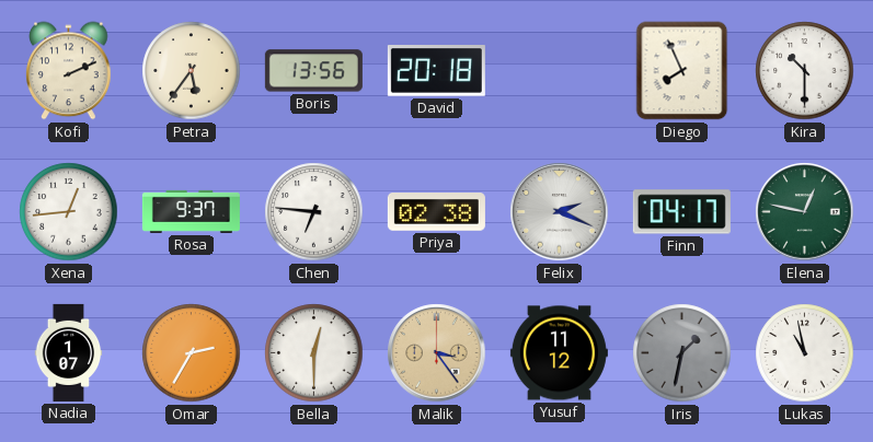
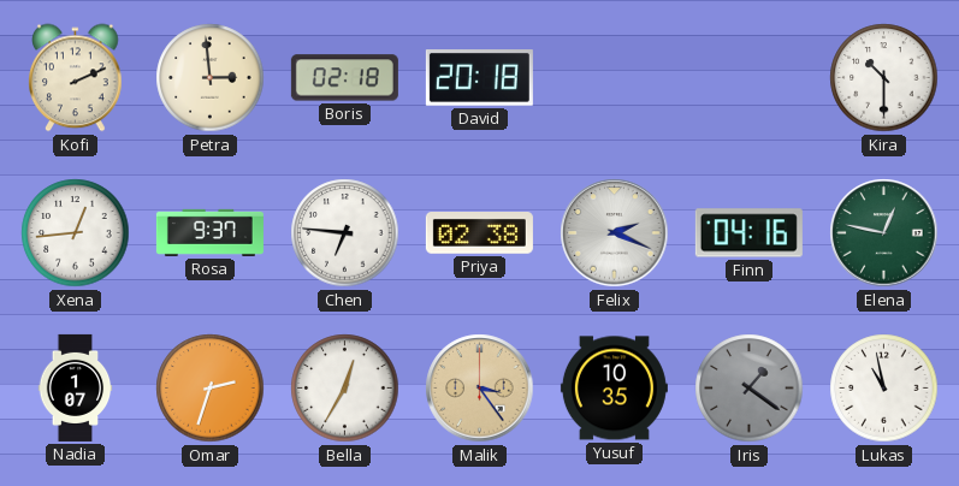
Petra: 5:36 -> 2:59
Boris: 13:56 -> 02:18
Diego: 7:56 -> none
Finn: 04:17 -> 04:16
Omar: 2:35 -> 2:33
Bella: 12:30 -> 12:35
Yusuf: 11:12 -> 10:35
Iris: 1:32 -> 1:21
